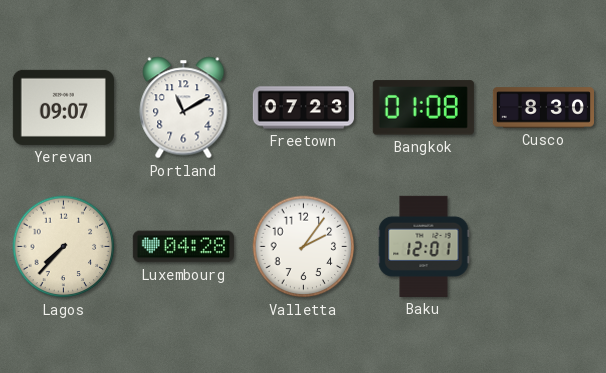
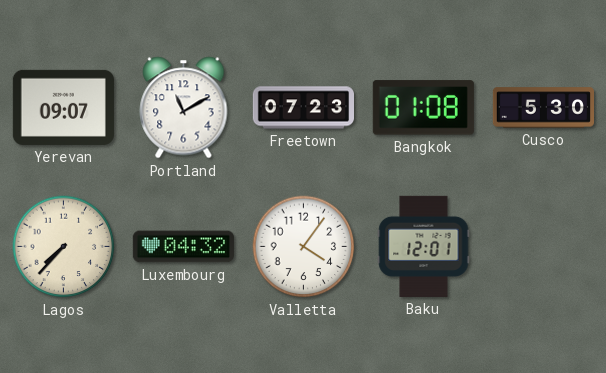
Cusco: 8:30 -> 5:30
Luxembourg: 04:28 -> 04:32
Valletta: 2:06 -> 4:06
